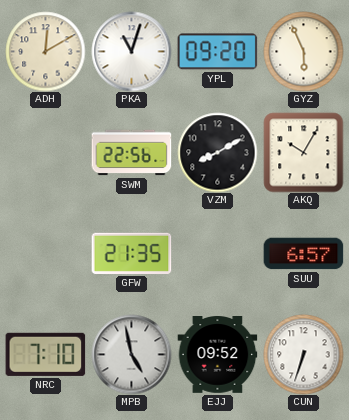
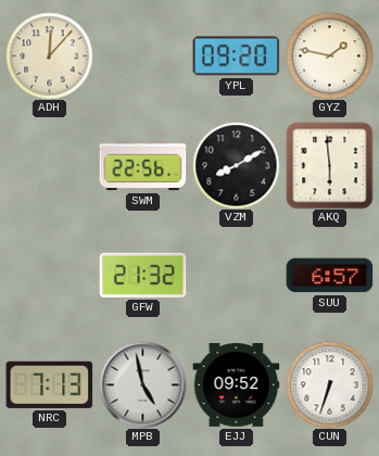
ADH: 12:10 -> 12:07
PKA: 11:03 -> none
GYZ: 5:56 -> 1:47
AKQ: 10:05 -> 5:59
GFW: 21:35 -> 21:32
NRC: 7:10 -> 7:13
